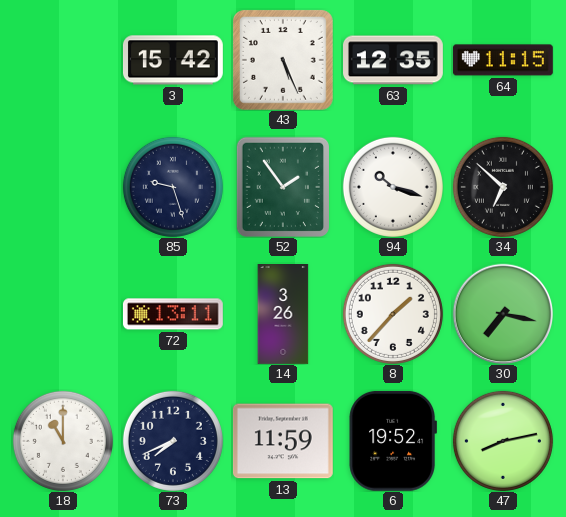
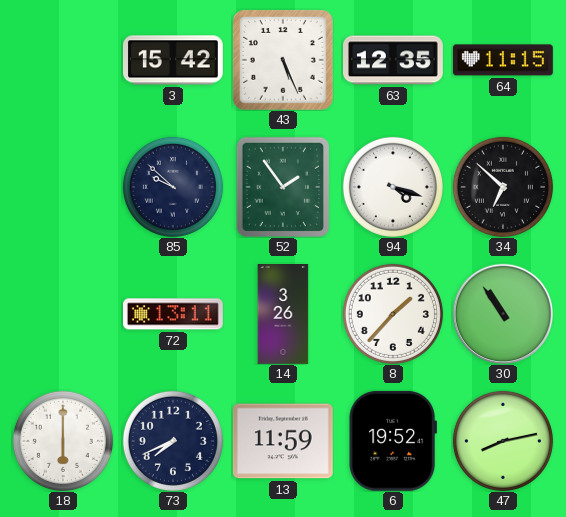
85: 9:27 -> 9:52
94: 10:18 -> 4:18
30: 7:17 -> 10:54
18: 11:00 -> 6:00
